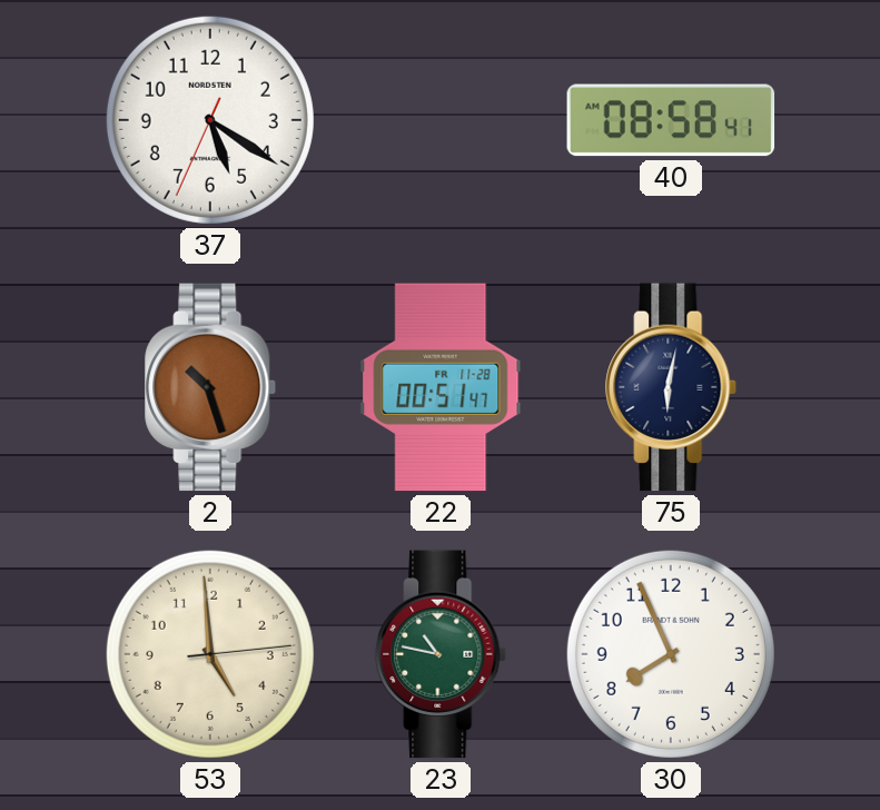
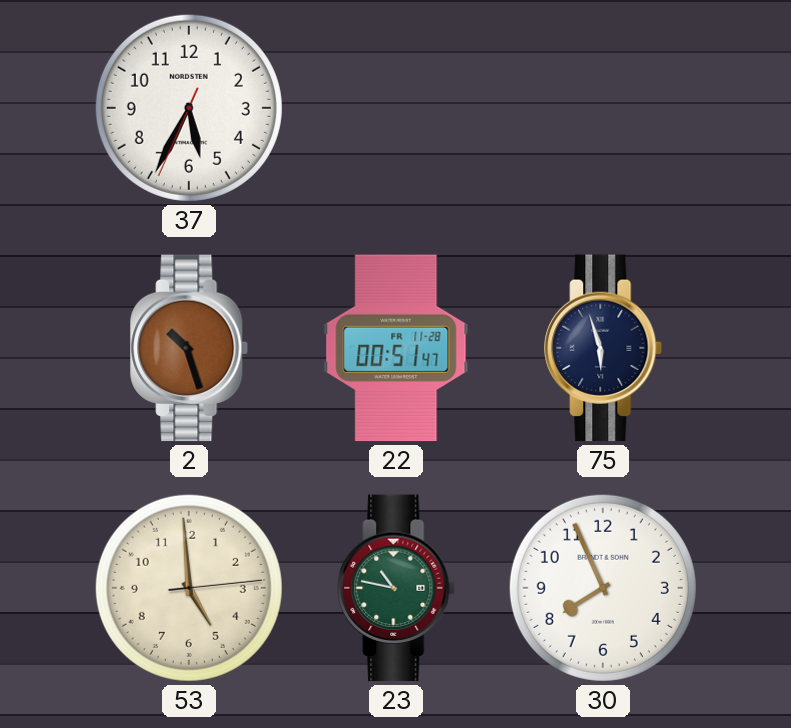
37: 5:20 -> 5:34
40: 08:58 -> none
75: 6:02 -> 5:57
